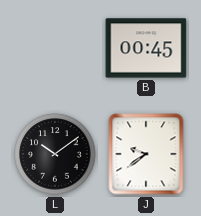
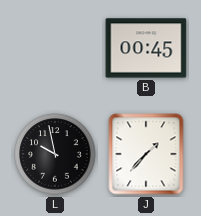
L: 10:09 -> 9:58
J: 9:39 -> 1:37
